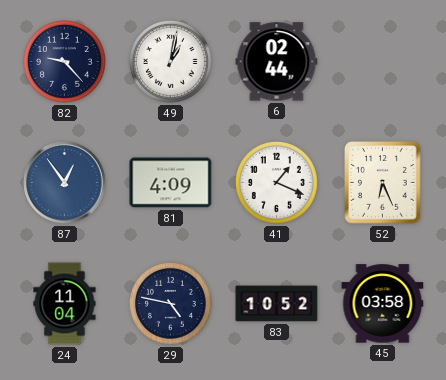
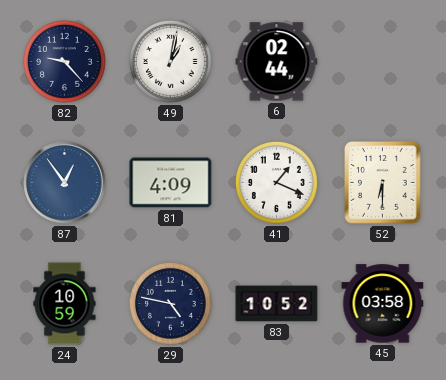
52: 6:26 -> 6:30
24: 11:04 -> 10:59
